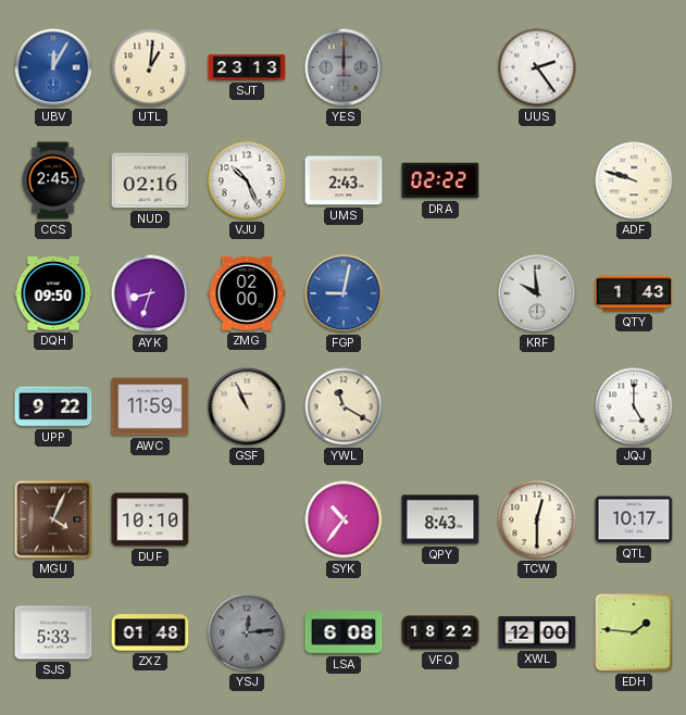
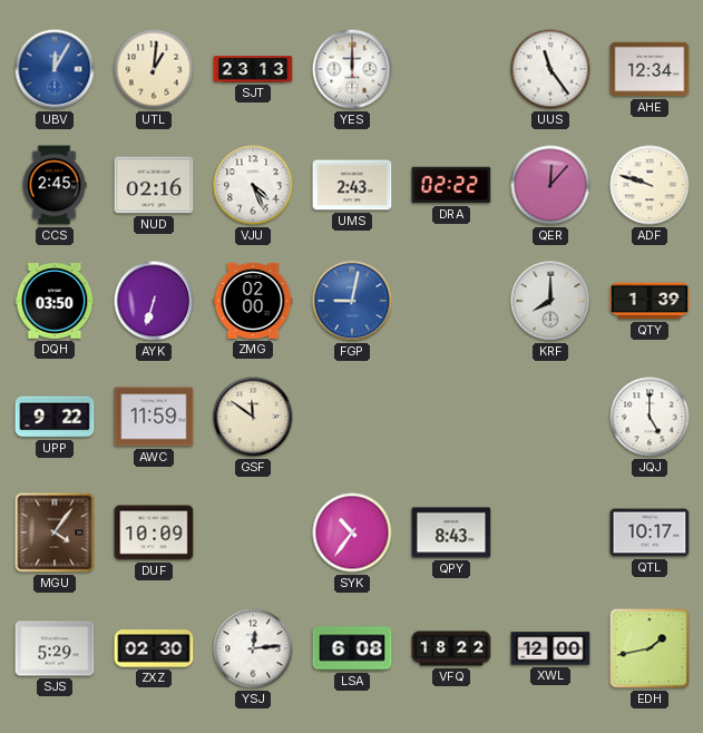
YES dial: grey -> white
UUS: 2:24 -> 11:24
AHE: none -> 12:34
VJU: 10:26 -> 4:26
QER: none -> 12:07
DQH: 09:50 -> 03:50
AYK: 8:33 -> 6:33
KRF: 9:59 -> 8:00
QTY: 1:43 -> 1:39
GSF: 10:56 -> 11:51
YWL: 11:20 -> none
MGU: 4:04 -> 4:06
DUF: 10:10 -> 10:09
TCW: 12:30 -> none
SJS: 5:33 -> 5:29
ZXZ: 01:48 -> 02:30
YSJ dial: grey -> white
EDH: 1:46 -> 1:43
